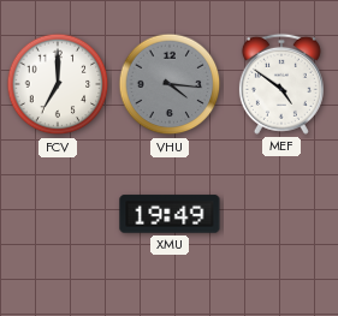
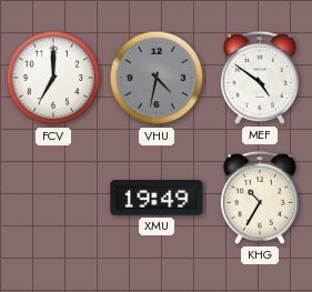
VHU: 4:16 -> 4:32
KHG: none -> 10:35
